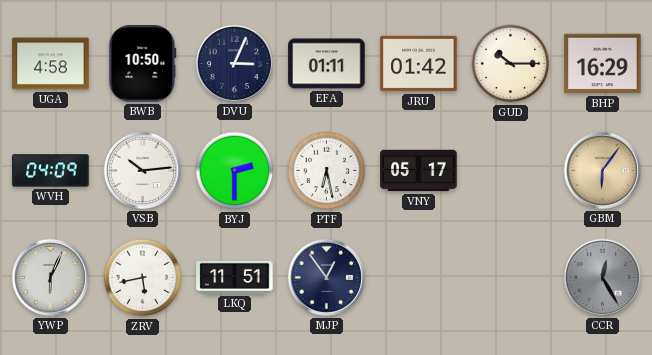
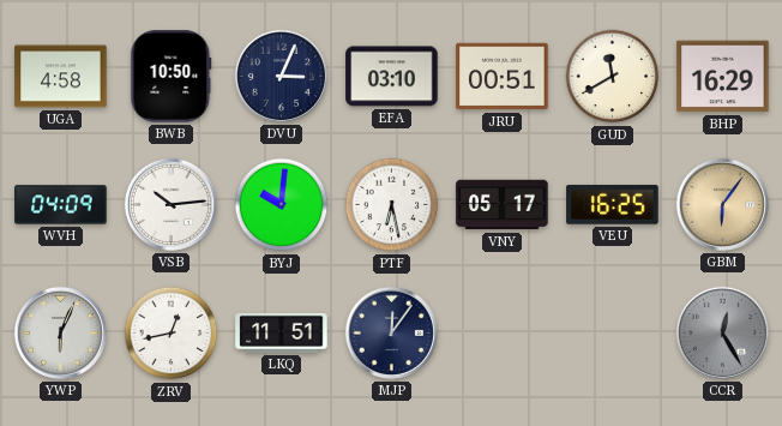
EFA: 01:11 -> 03:10
JRU: 01:42 -> 00:51
GUD: 10:15 -> 11:40
BYJ: 2:30 -> 10:01
VEU: none -> 16:25
ZRV: 5:43 -> 12:43
MJP: 12:54 -> 12:06
